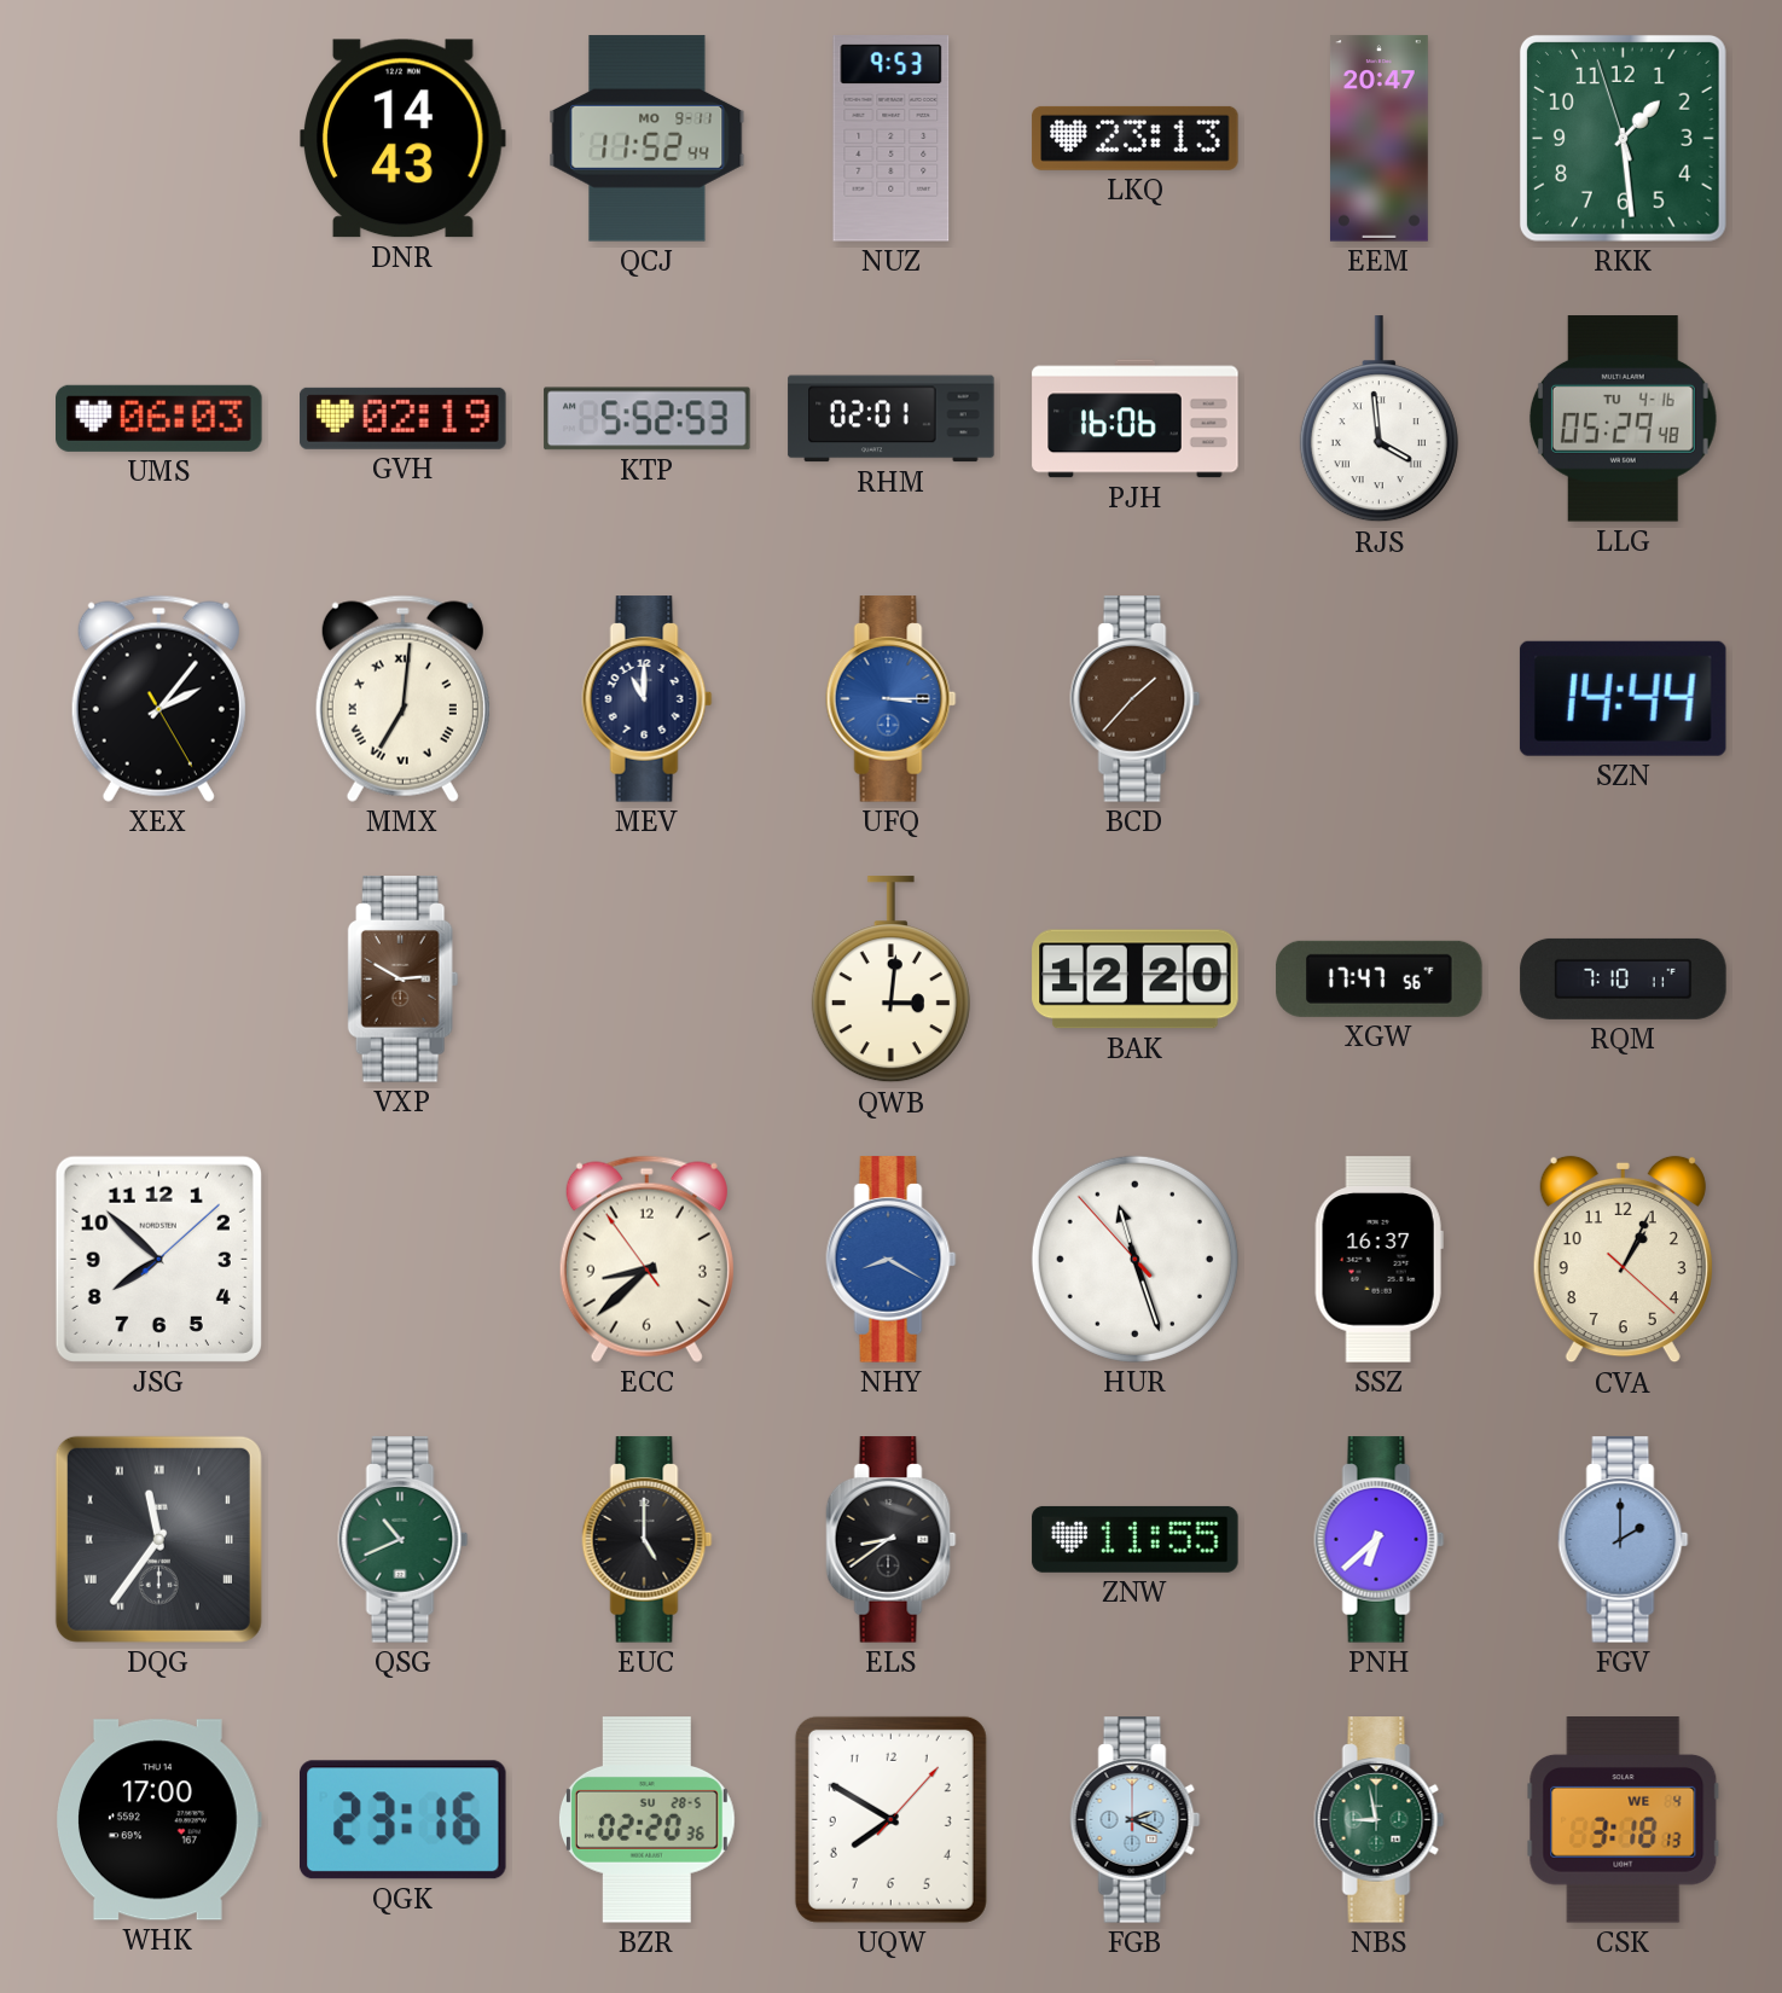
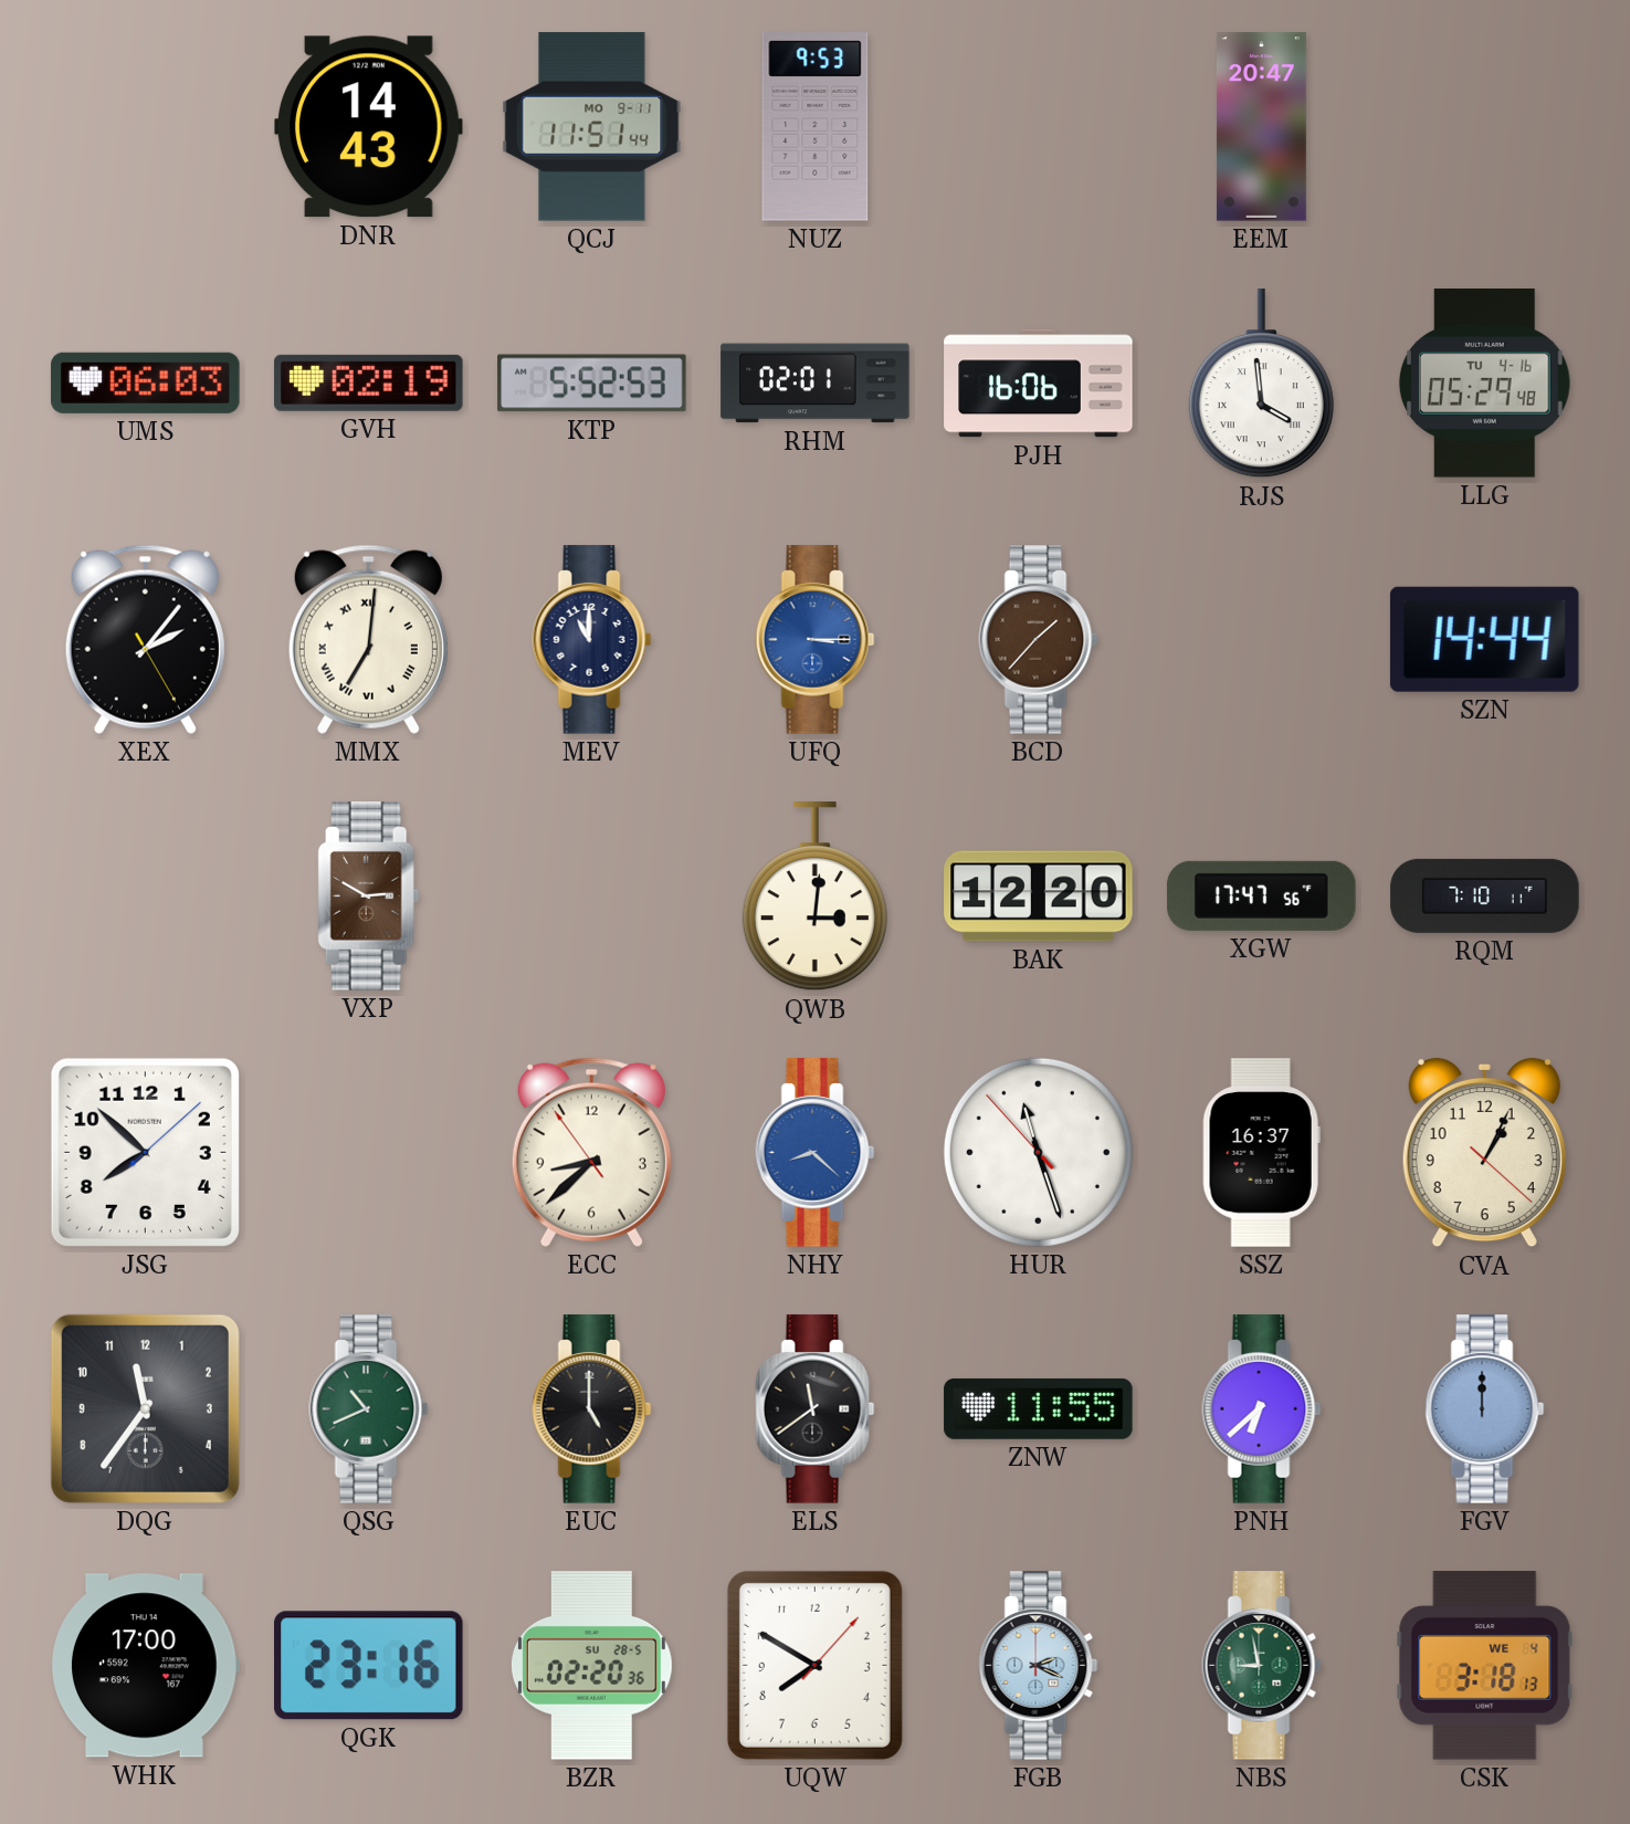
QCJ: 11:52 -> 11:51
LKQ: 23:13 -> none
RKK: 1:28 -> none
NHY: 8:20 -> 8:22
DQG numerals: Roman -> Arabic
ELS: 8:39 -> 11:39
FGV: 2:00 -> 12:00
